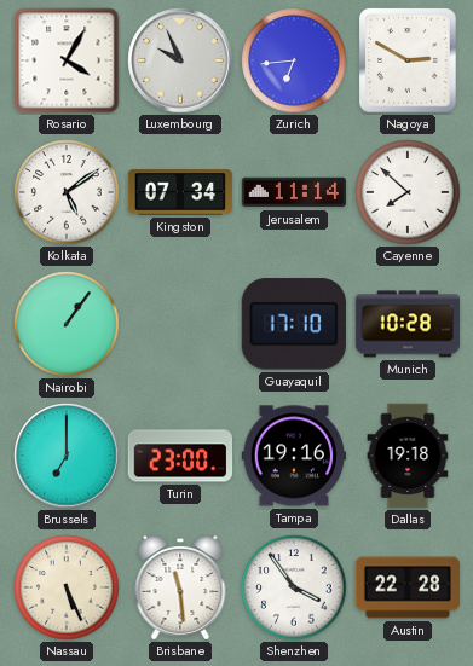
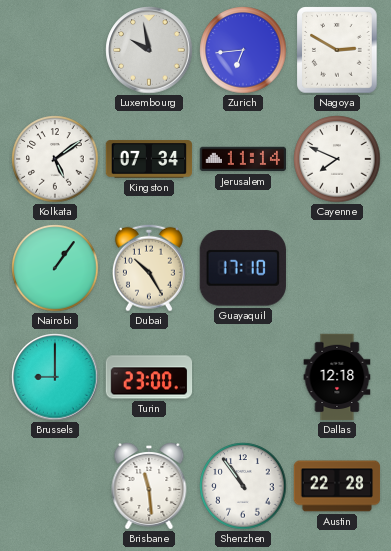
Rosario: 4:05 -> none
Luxembourg: 9:56 -> 9:58
Cayenne: 7:52 -> 7:49
Dubai: none -> 10:25
Munich: 10:28 -> none
Brussels: 7:00 -> 9:00
Tampa: 19:16 -> none
Dallas: 19:18 -> 12:18
Nassau: 5:26 -> none
Shenzhen: 3:54 -> 10:54
